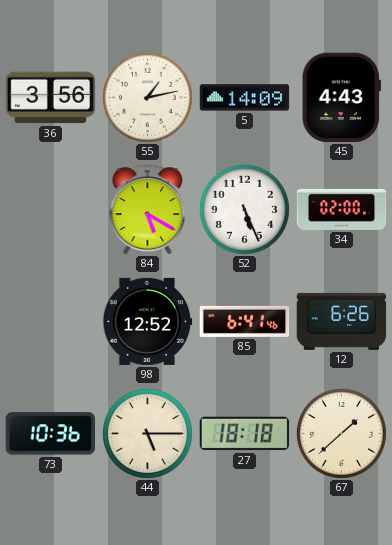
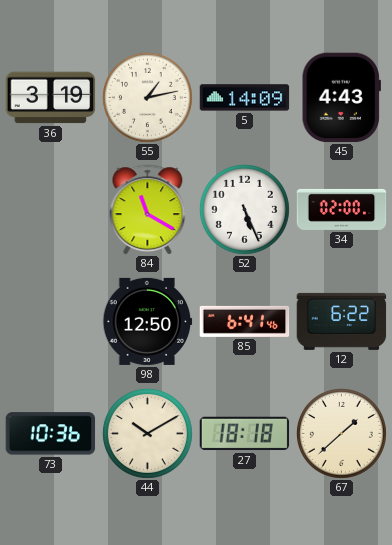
36: 3:56 -> 3:19
84: 5:20 -> 11:20
98: 12:52 -> 12:50
12: 6:26 -> 6:22
44: 5:15 -> 10:10
